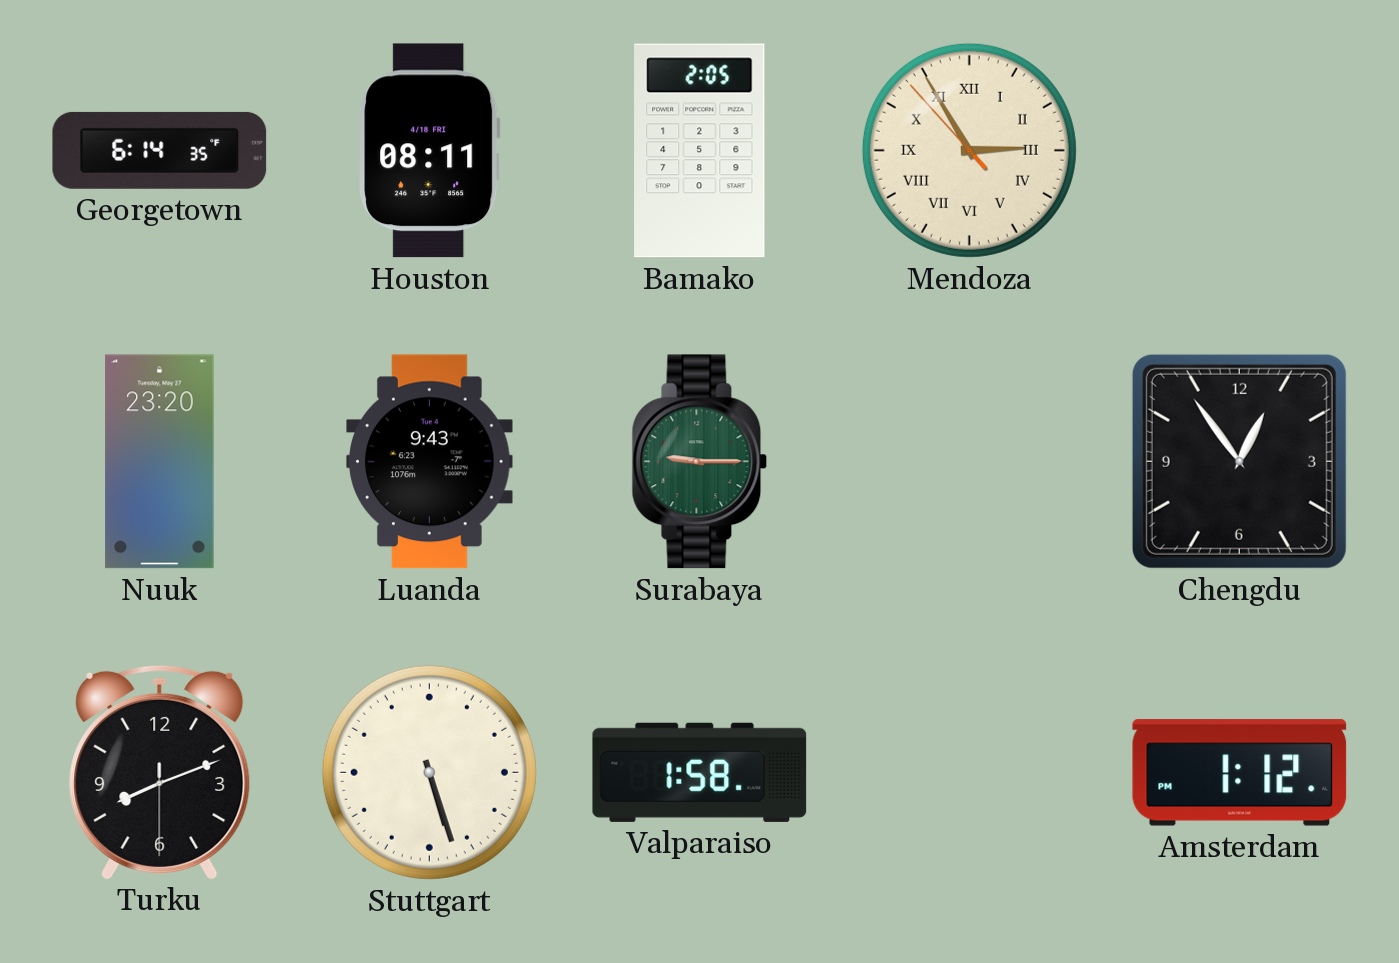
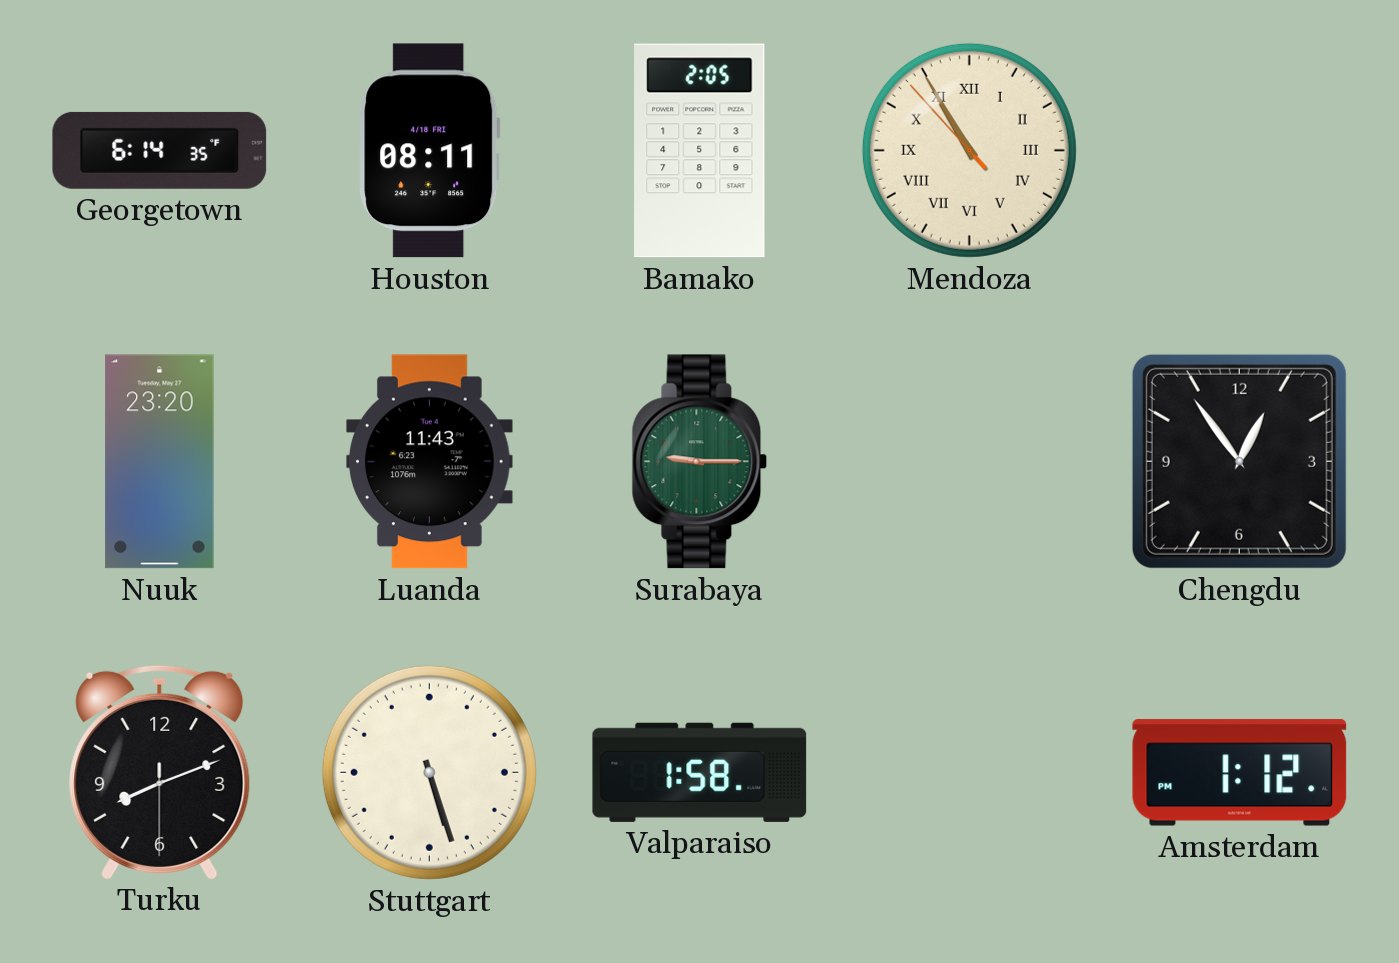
Mendoza: 2:54 -> 10:54
Luanda: 9:43 -> 11:43
